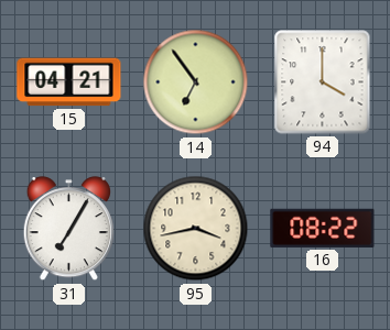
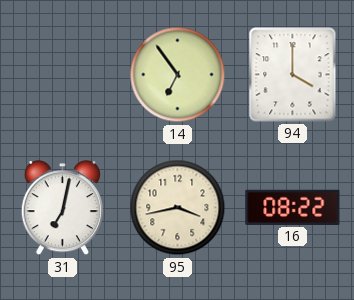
15: 04:21 -> none
31: 7:05 -> 7:02
